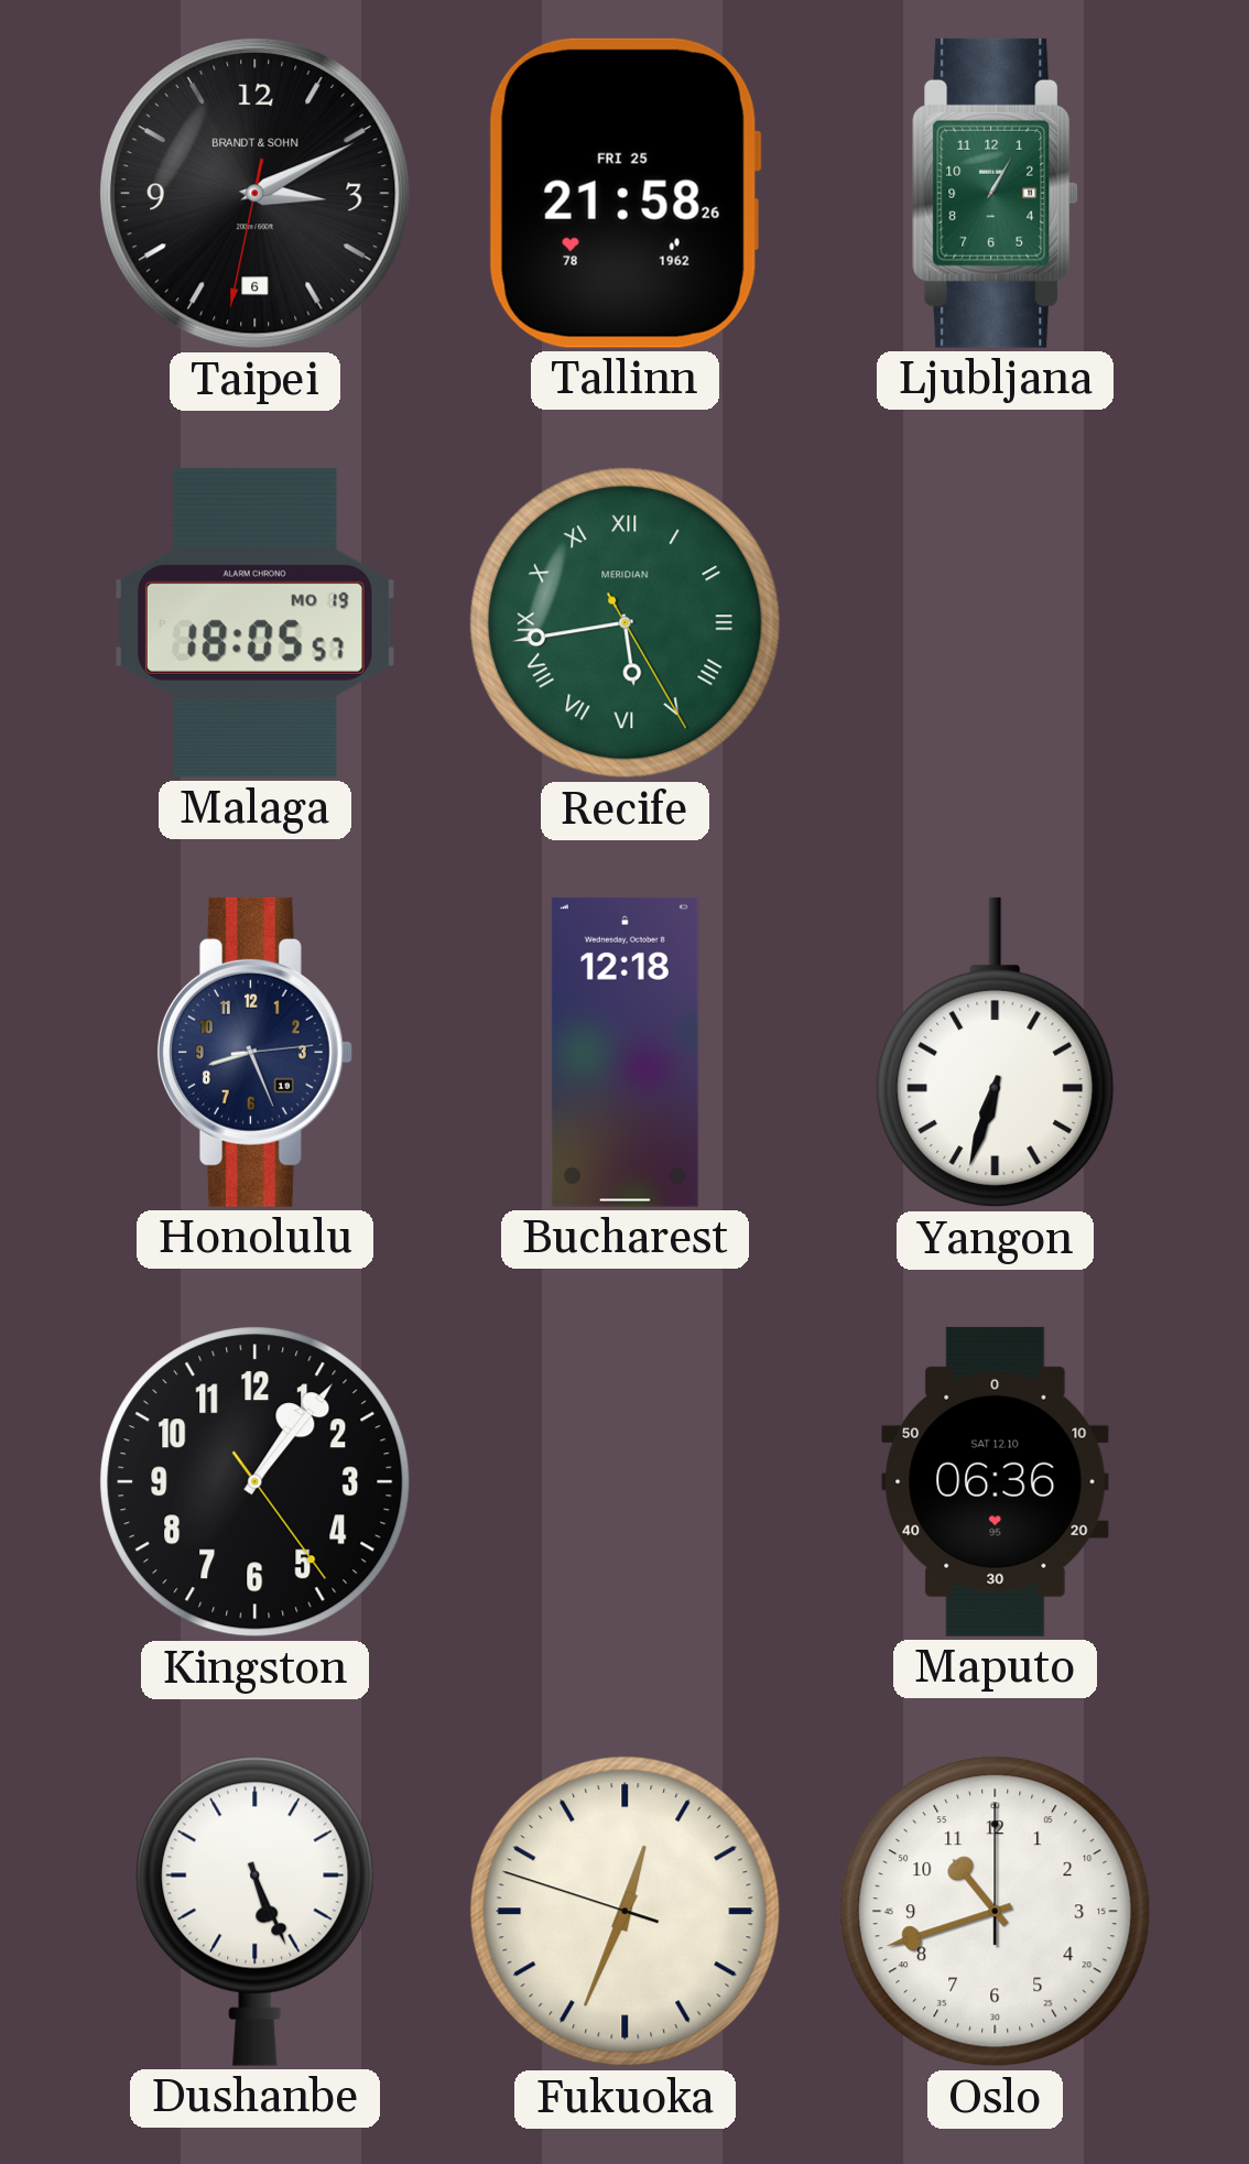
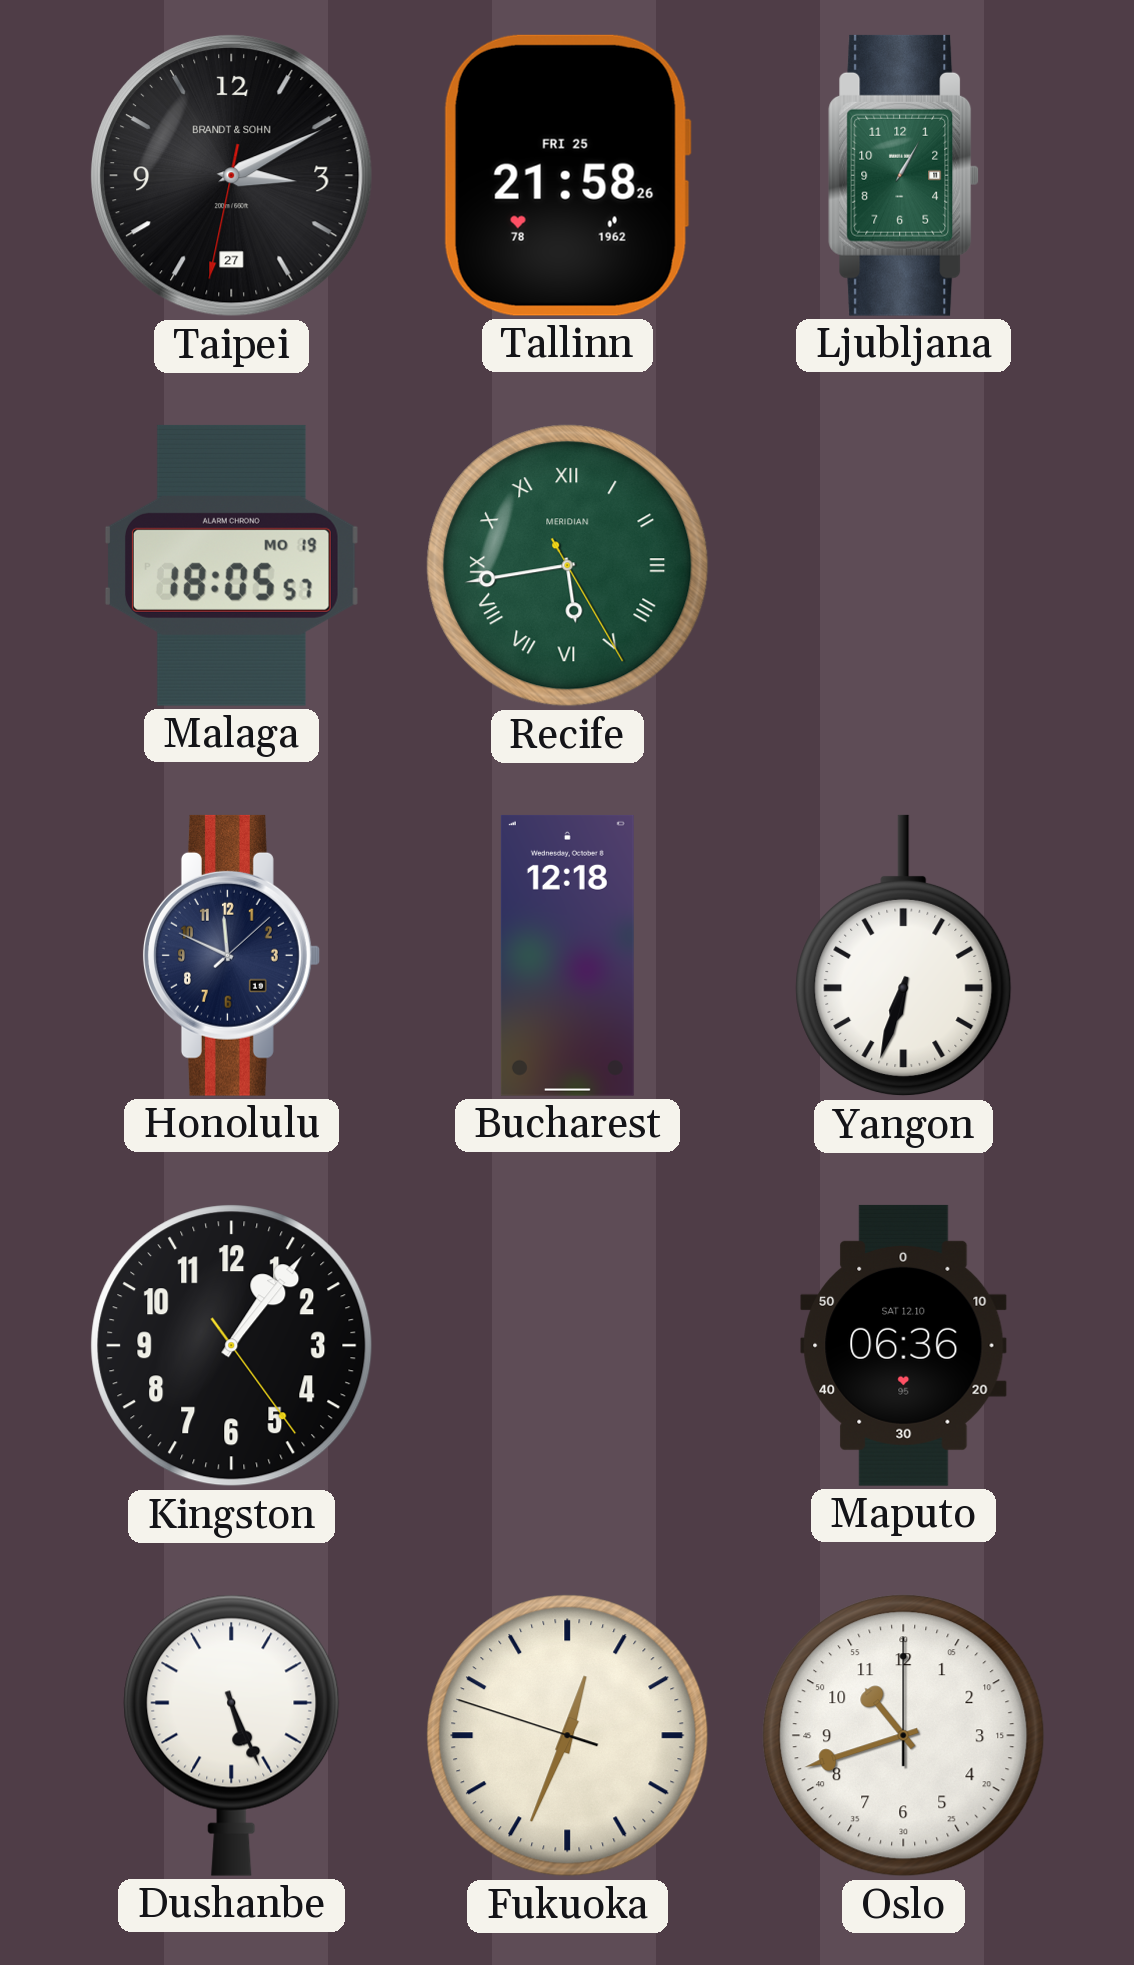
Taipei date: 6 -> 27
Honolulu: 8:26 -> 11:49
